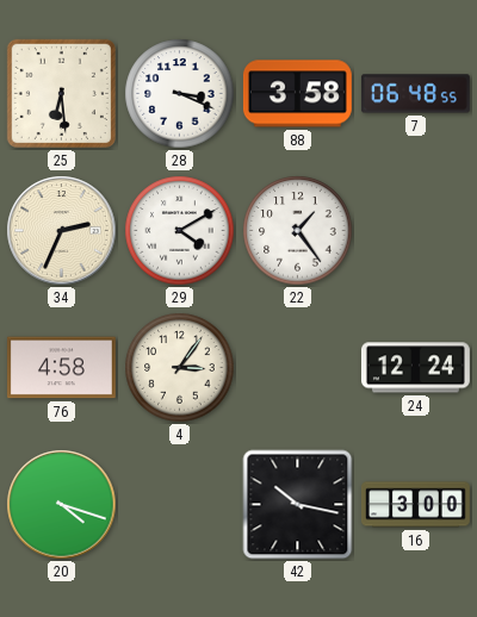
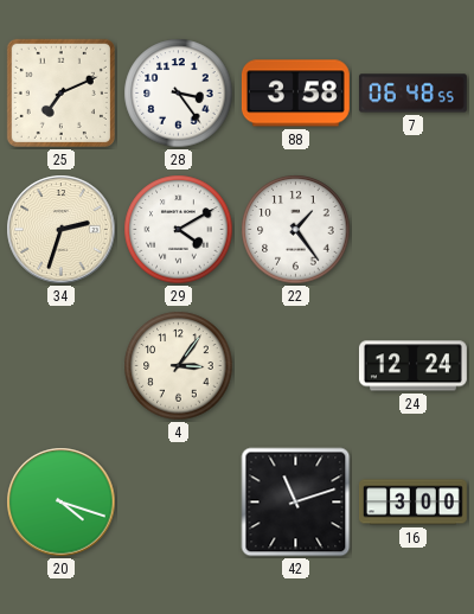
25: 6:29 -> 7:11
28: 3:19 -> 3:24
34: 2:34 -> 2:33
76: 4:58 -> none
42: 10:17 -> 11:12
